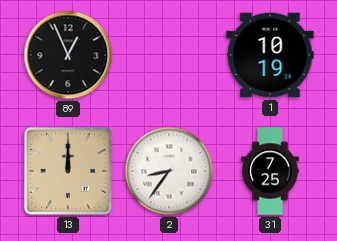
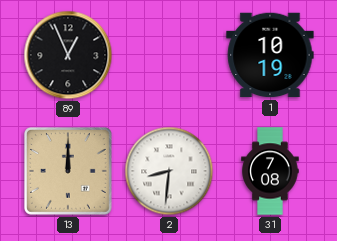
2: 8:36 -> 8:31
31: 7:25 -> 7:08
